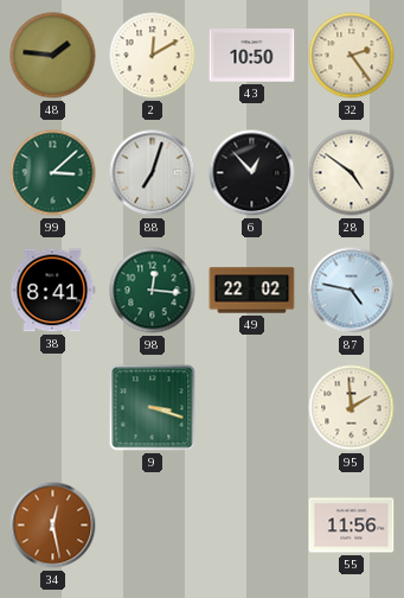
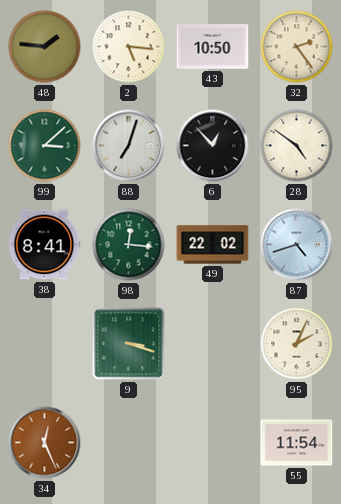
2: 12:10 -> 5:16
87: 4:47 -> 4:42
95: 1:59 -> 2:04
34: 12:28 -> 12:26
55: 11:56 -> 11:54
